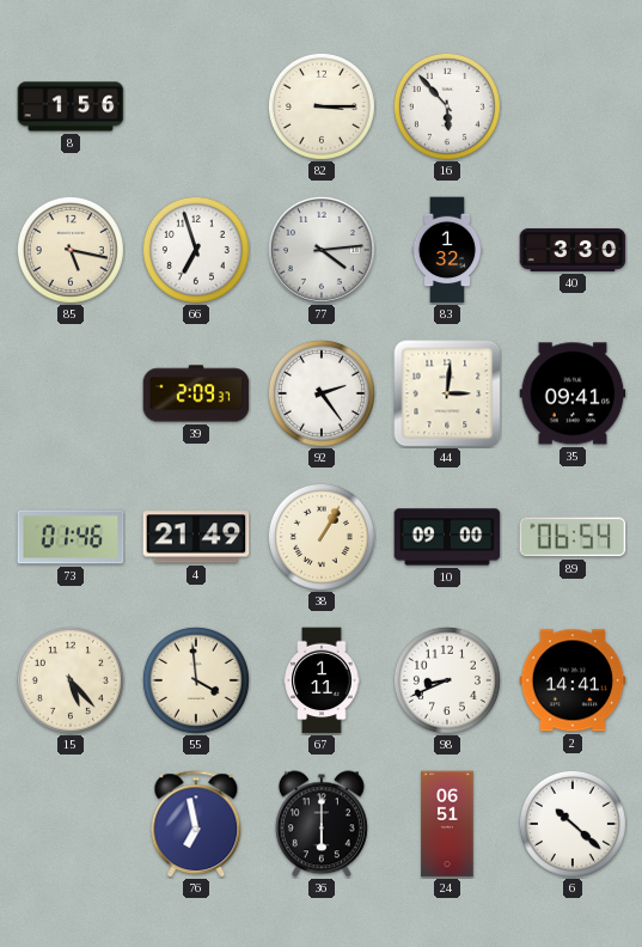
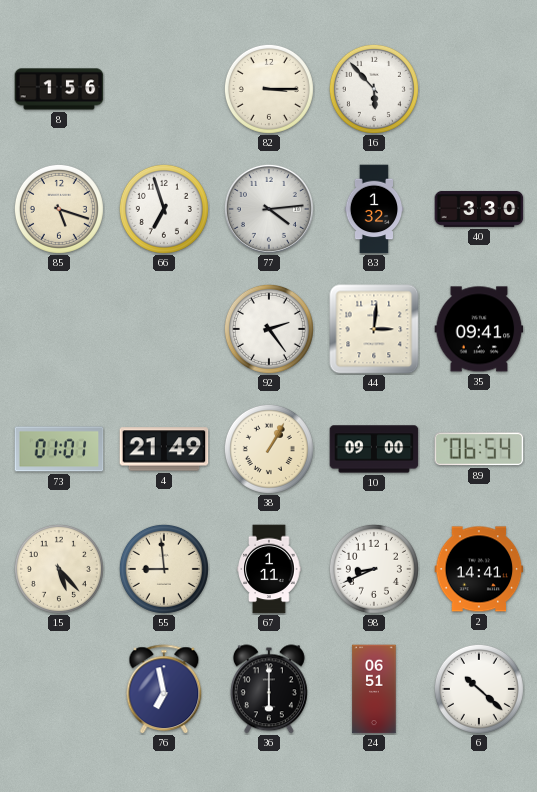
85: 5:17 -> 5:18
39: 2:09 -> none
73: 01:46 -> 01:01
55: 3:59 -> 8:59
